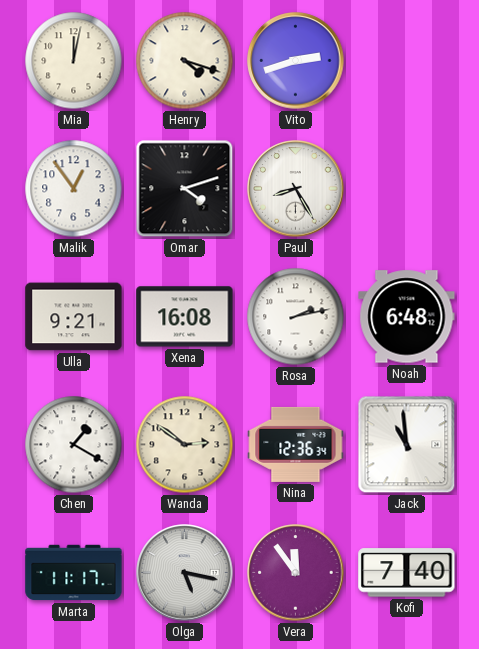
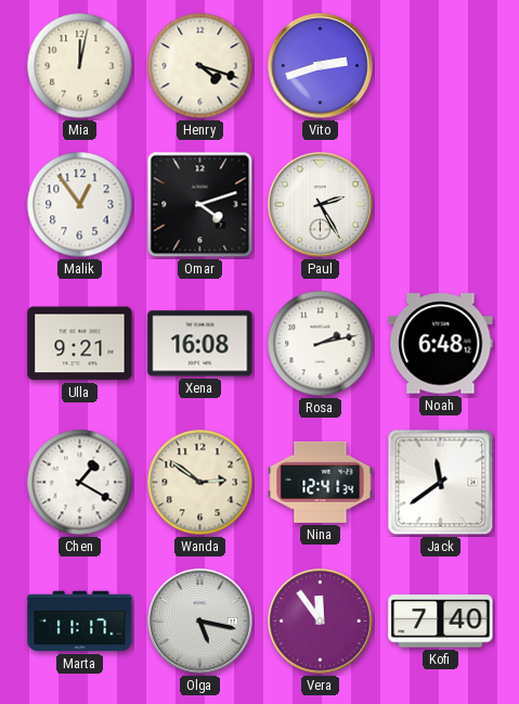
Paul: 8:25 -> 2:25
Nina: 12:36 -> 12:41
Jack: 10:59 -> 11:39
